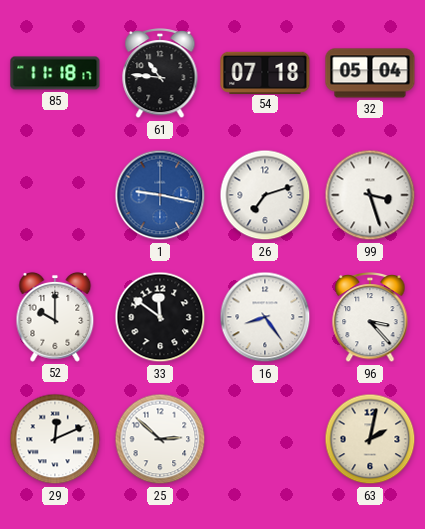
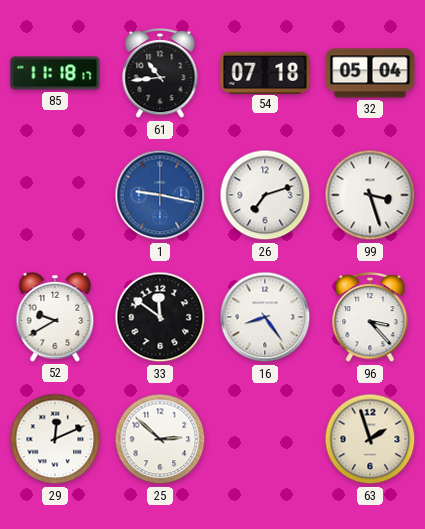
61: 10:46 -> 10:44
52: 10:00 -> 9:40
63: 2:02 -> 1:57
